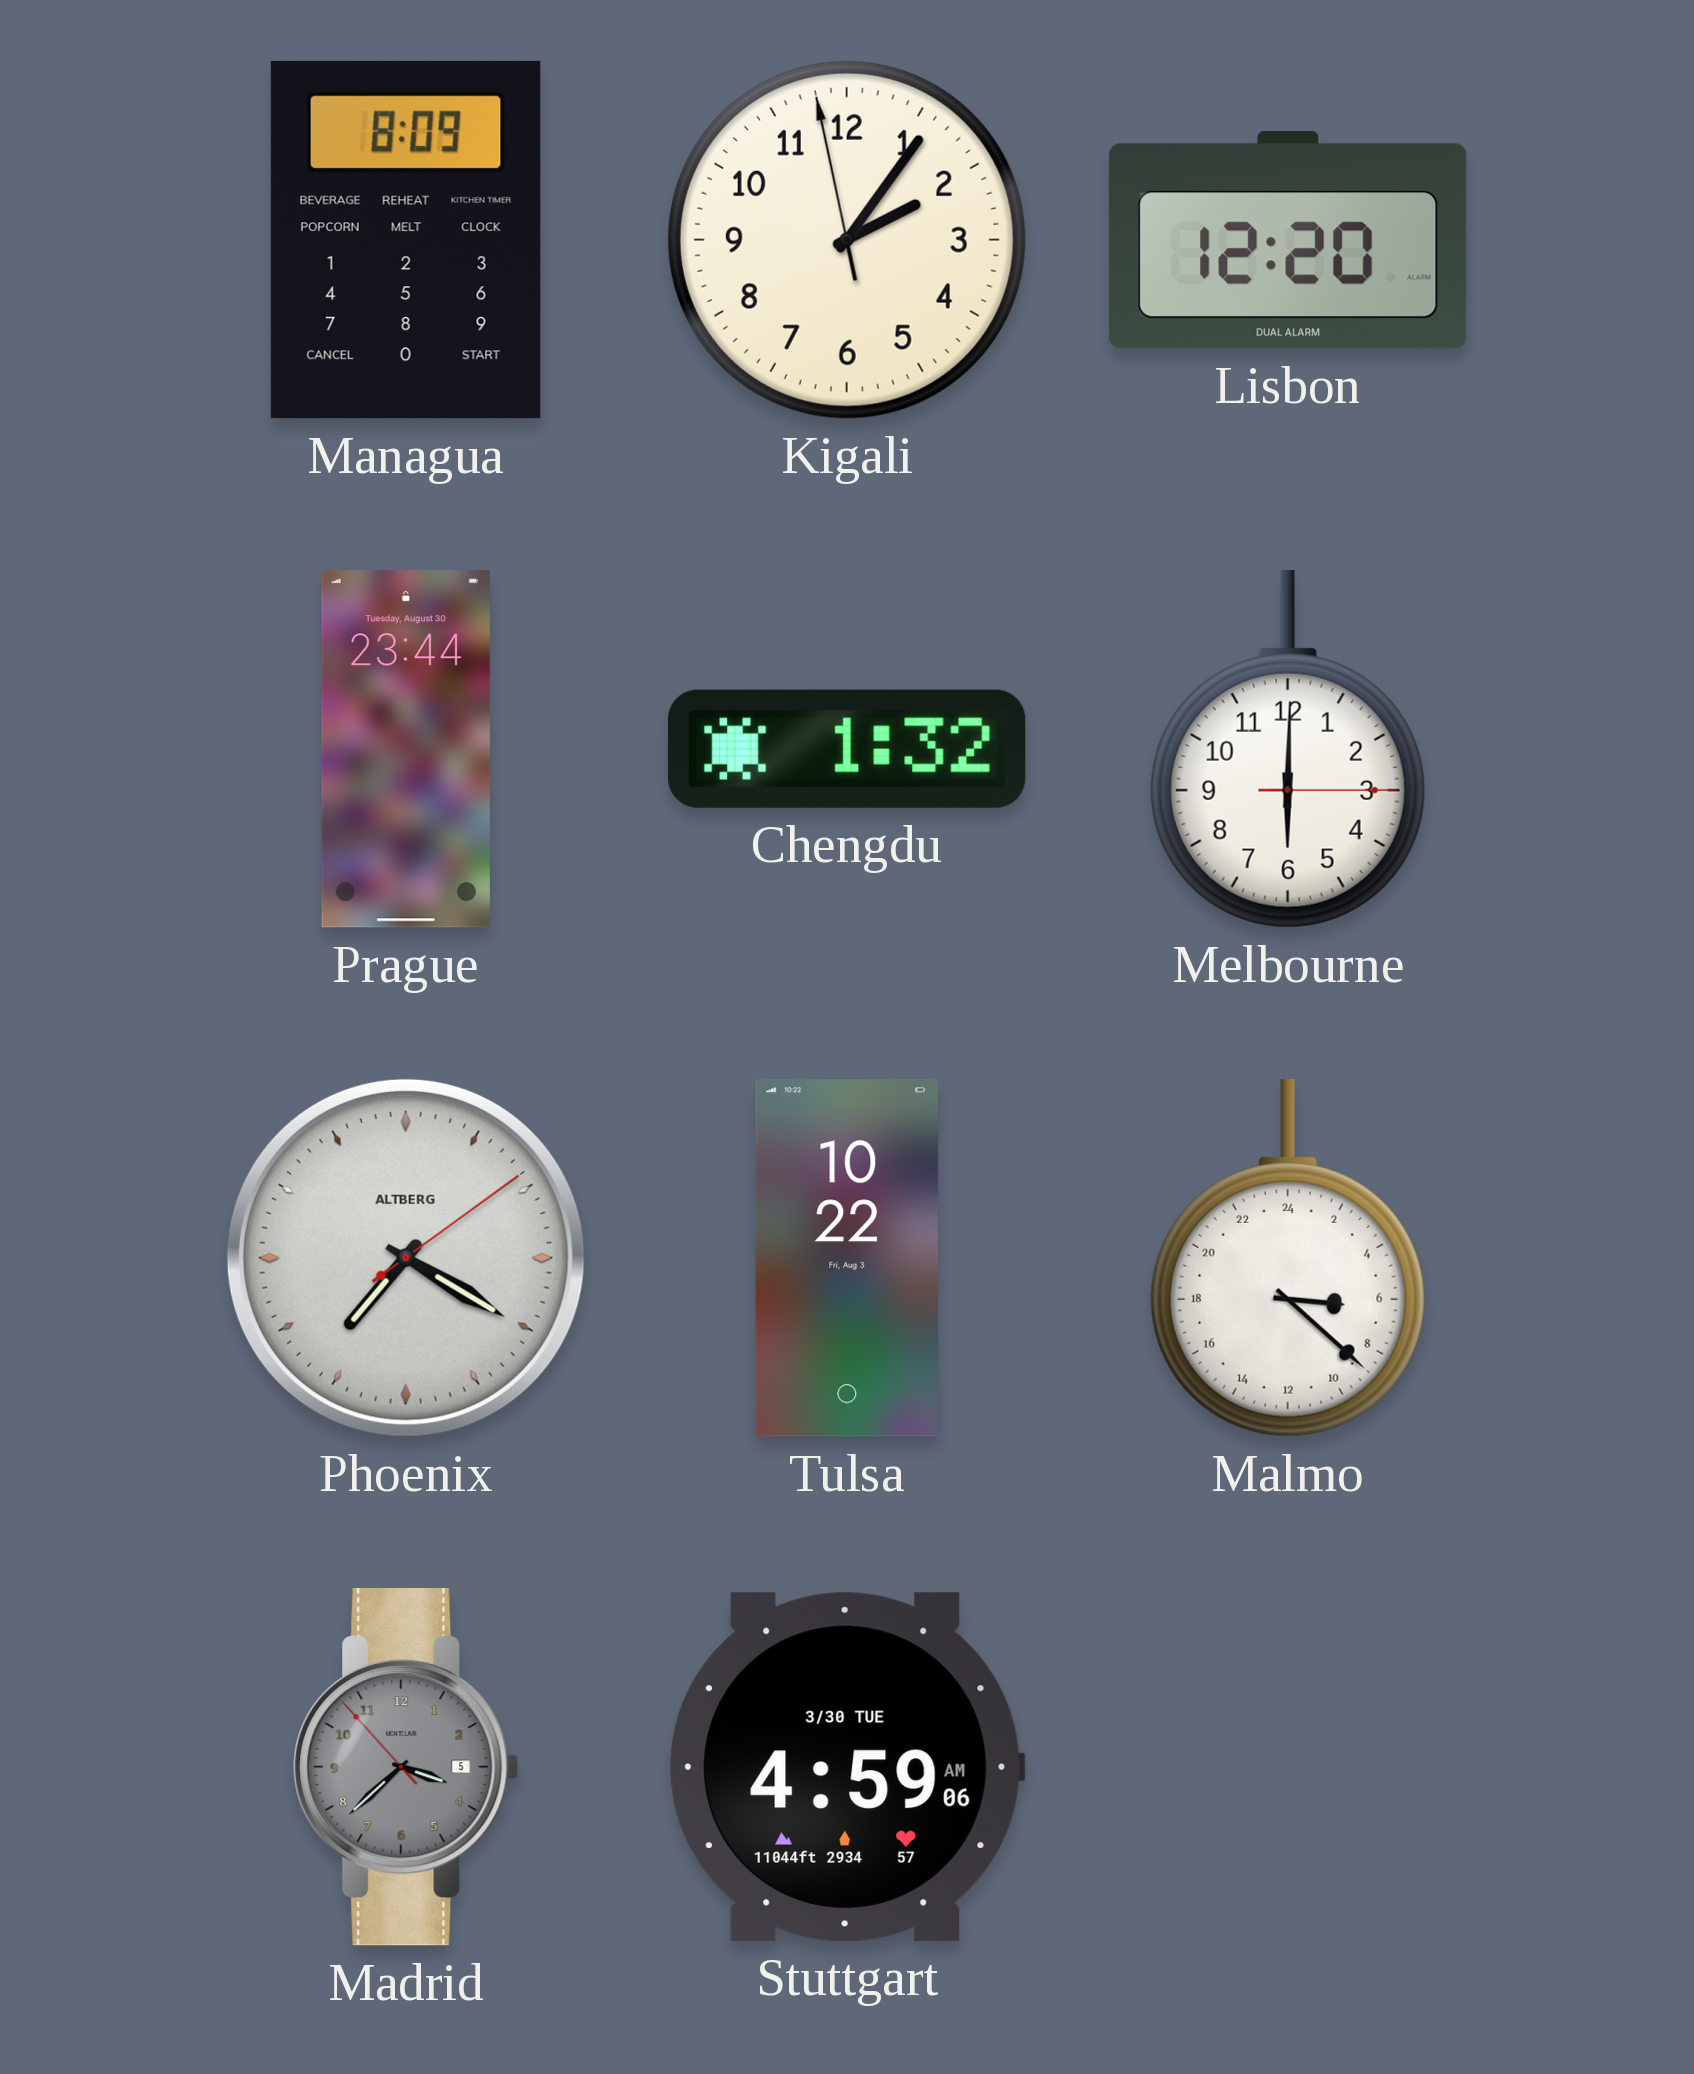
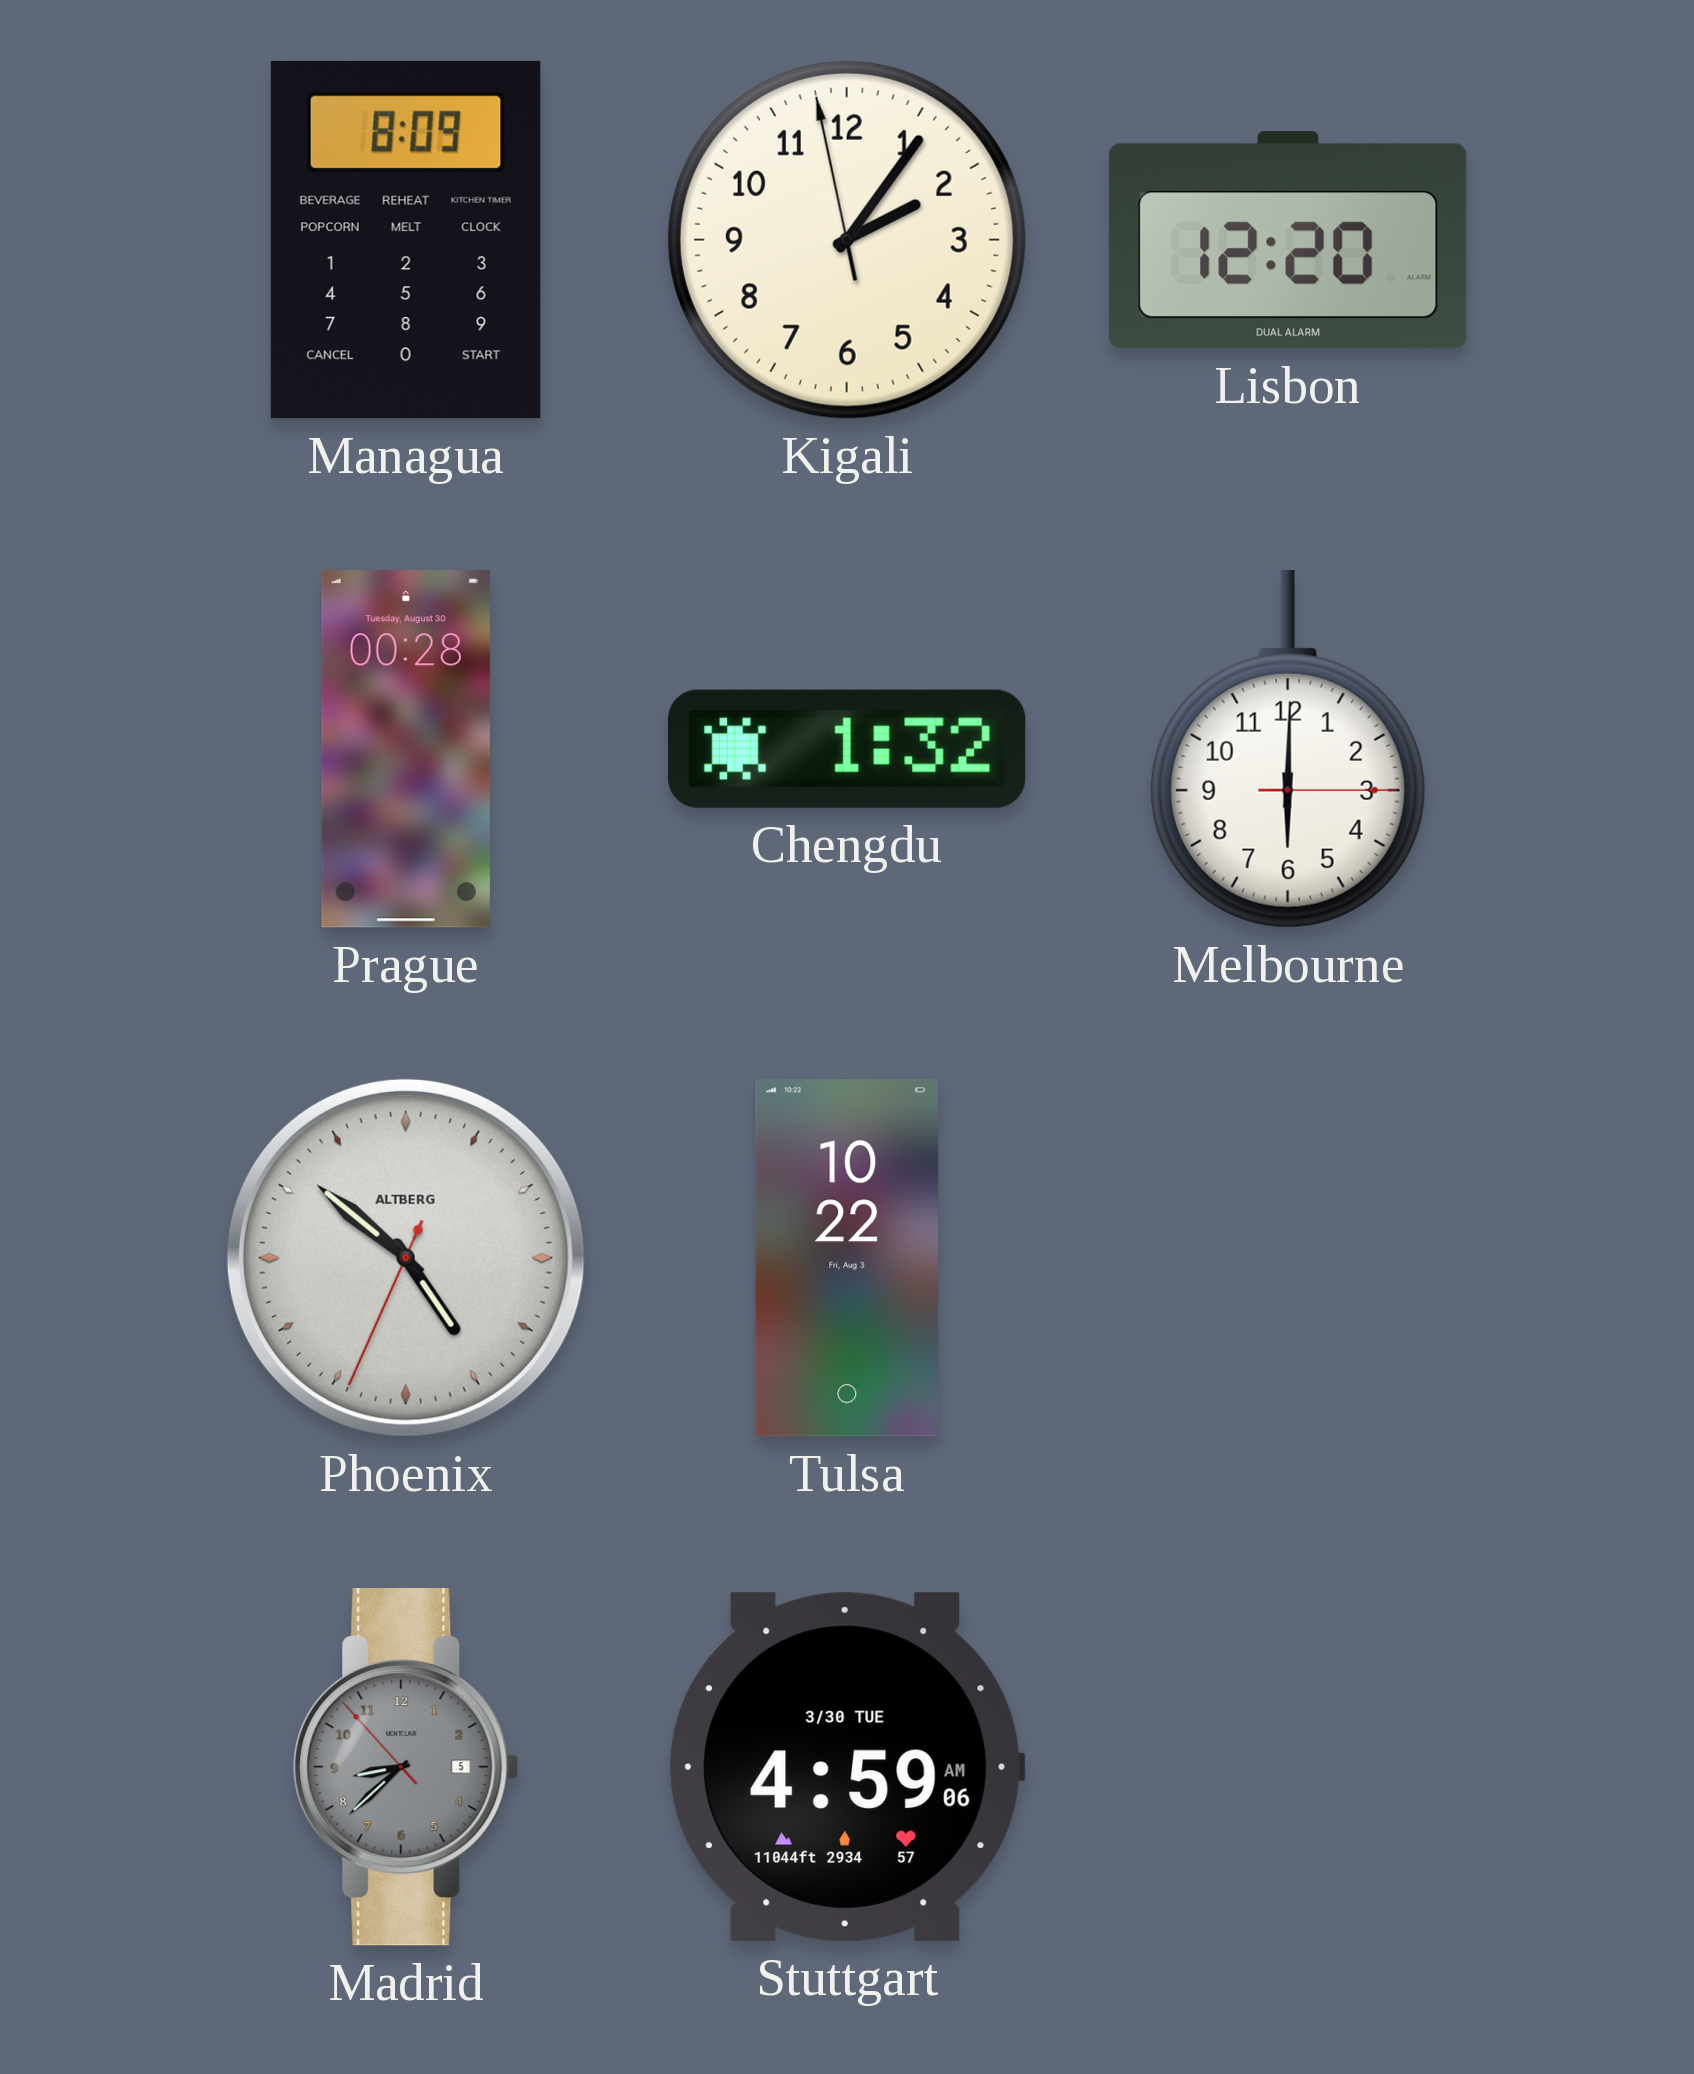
Prague: 23:44 -> 00:28
Phoenix: 7:20 -> 4:51
Malmo: 6:22 -> none
Madrid: 3:37 -> 8:37
